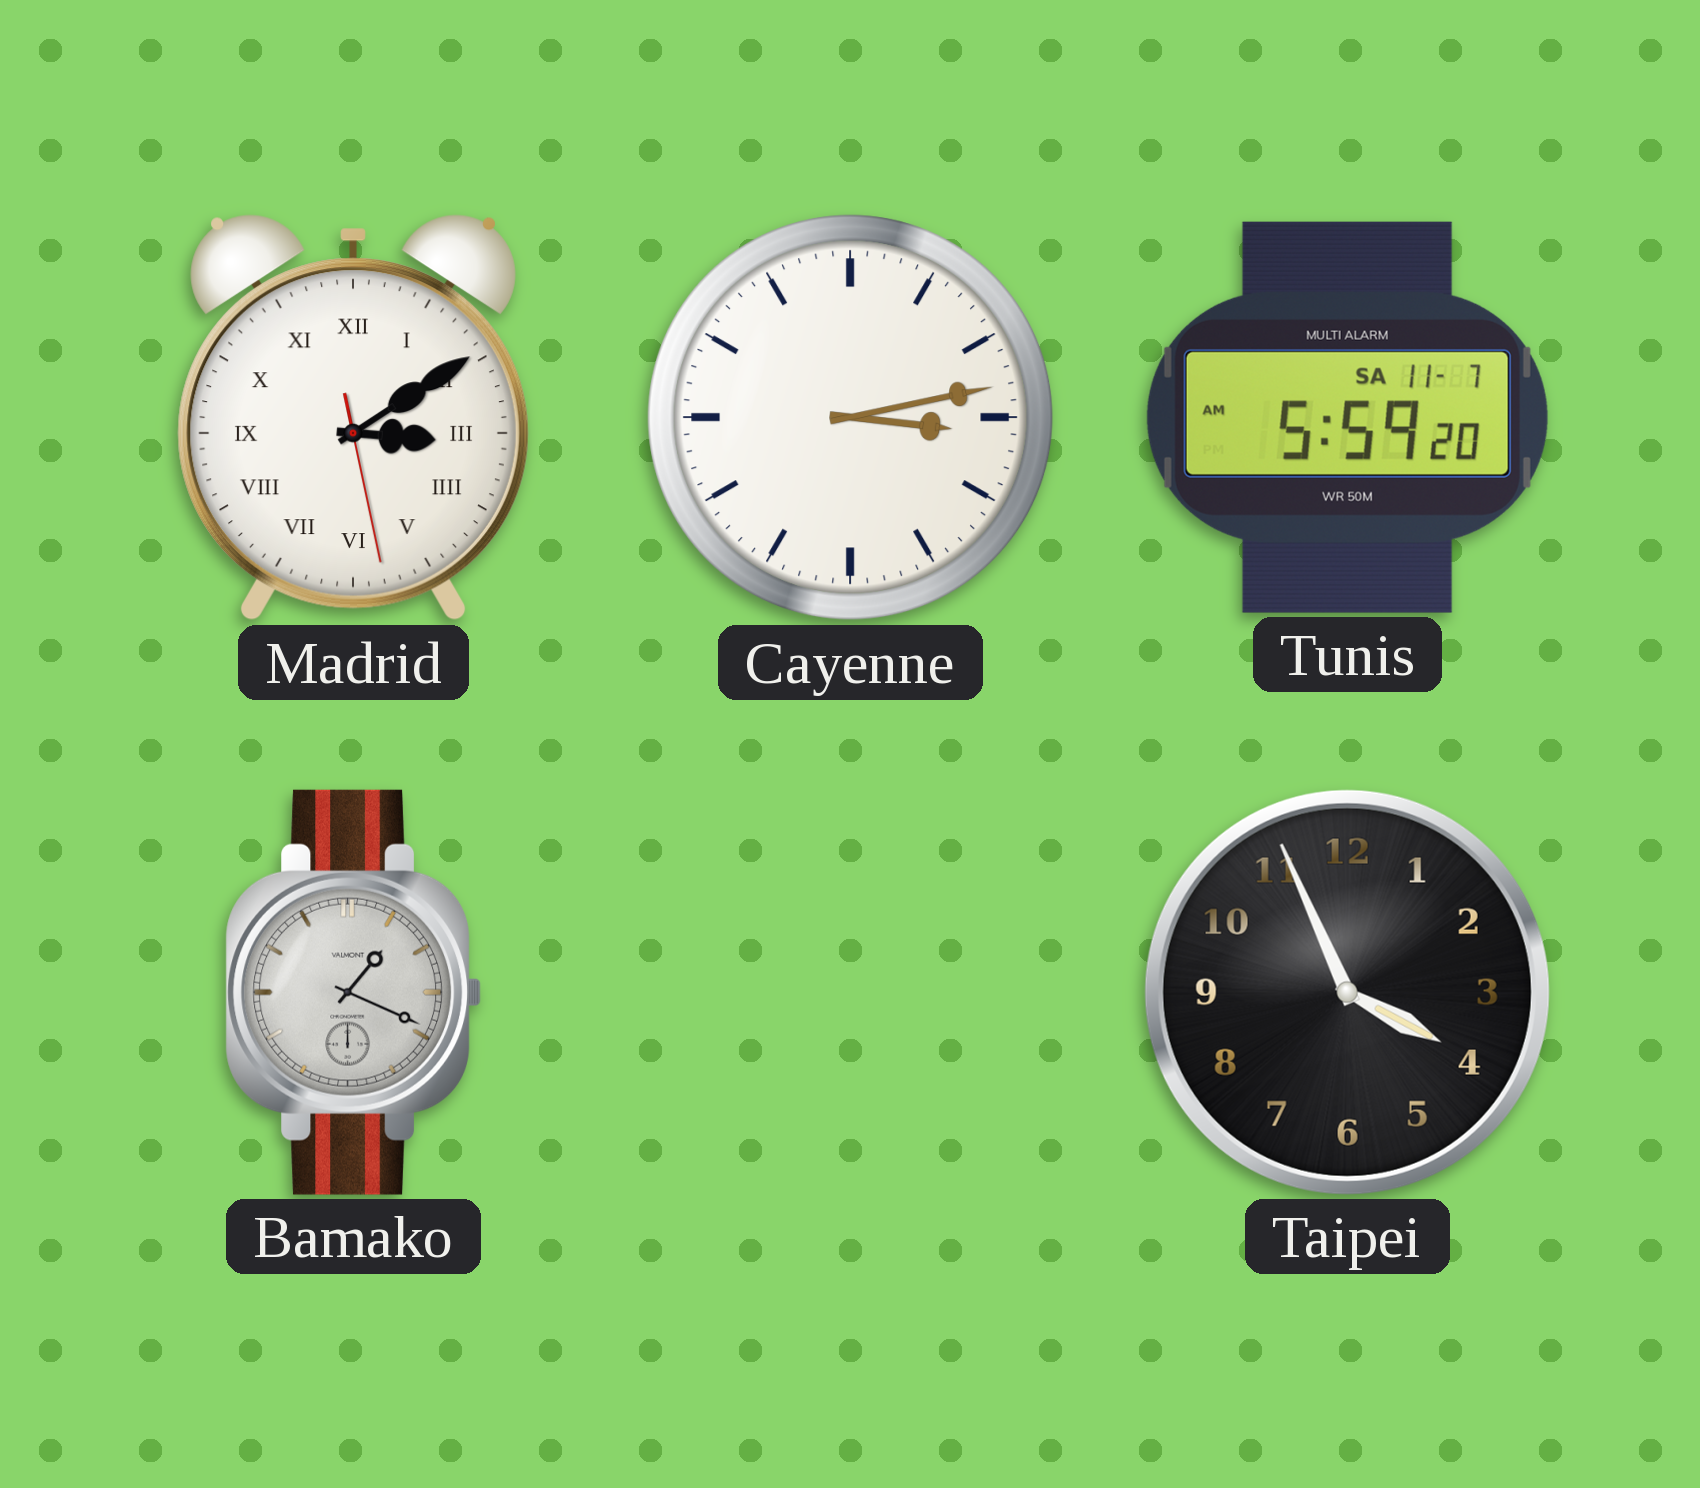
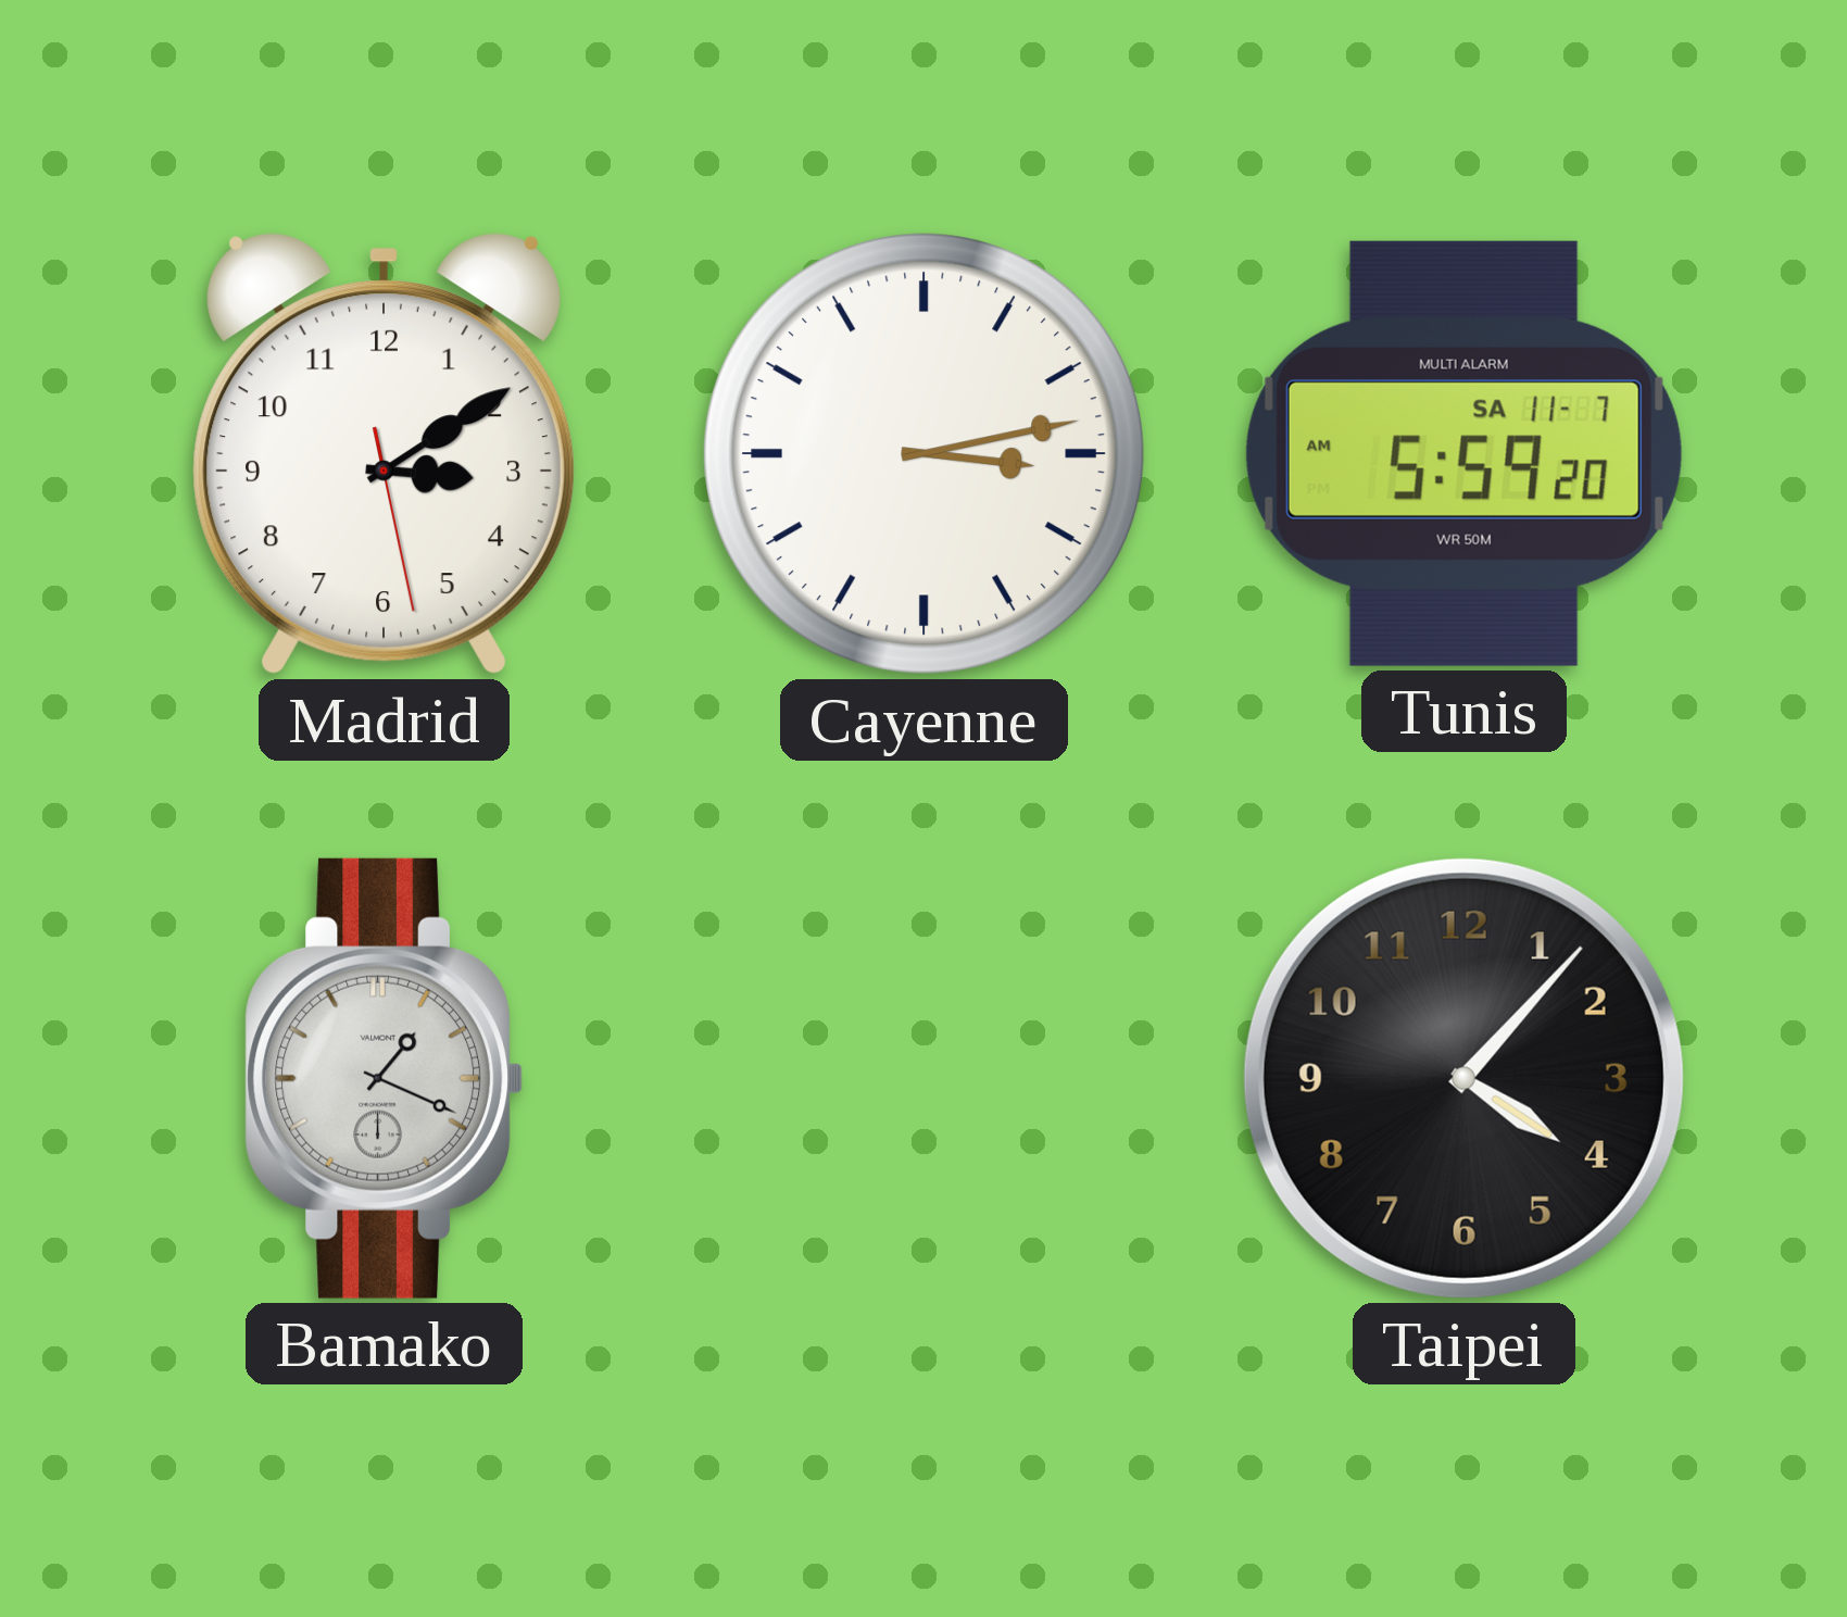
Madrid numerals: Roman -> Arabic
Taipei: 3:56 -> 4:07
